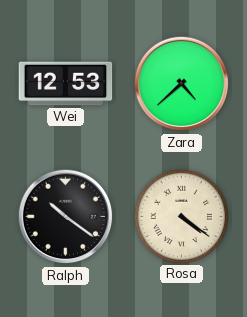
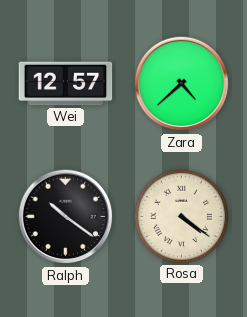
Wei: 12:53 -> 12:57
